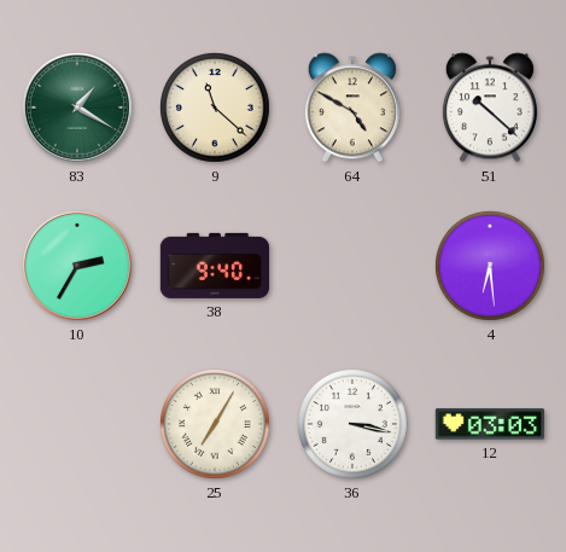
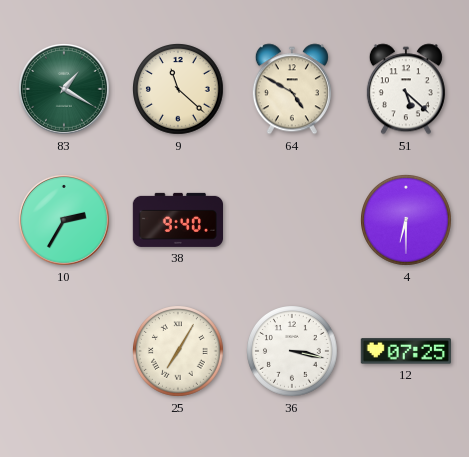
51: 10:22 -> 5:22
4: 6:29 -> 6:30
12: 03:03 -> 07:25
